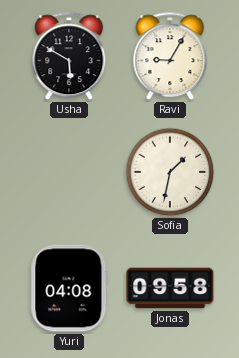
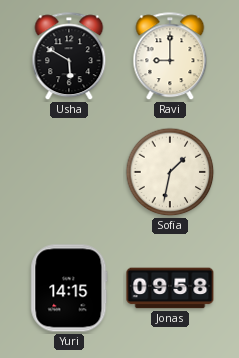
Ravi: 9:05 -> 9:00
Yuri: 04:08 -> 14:15
